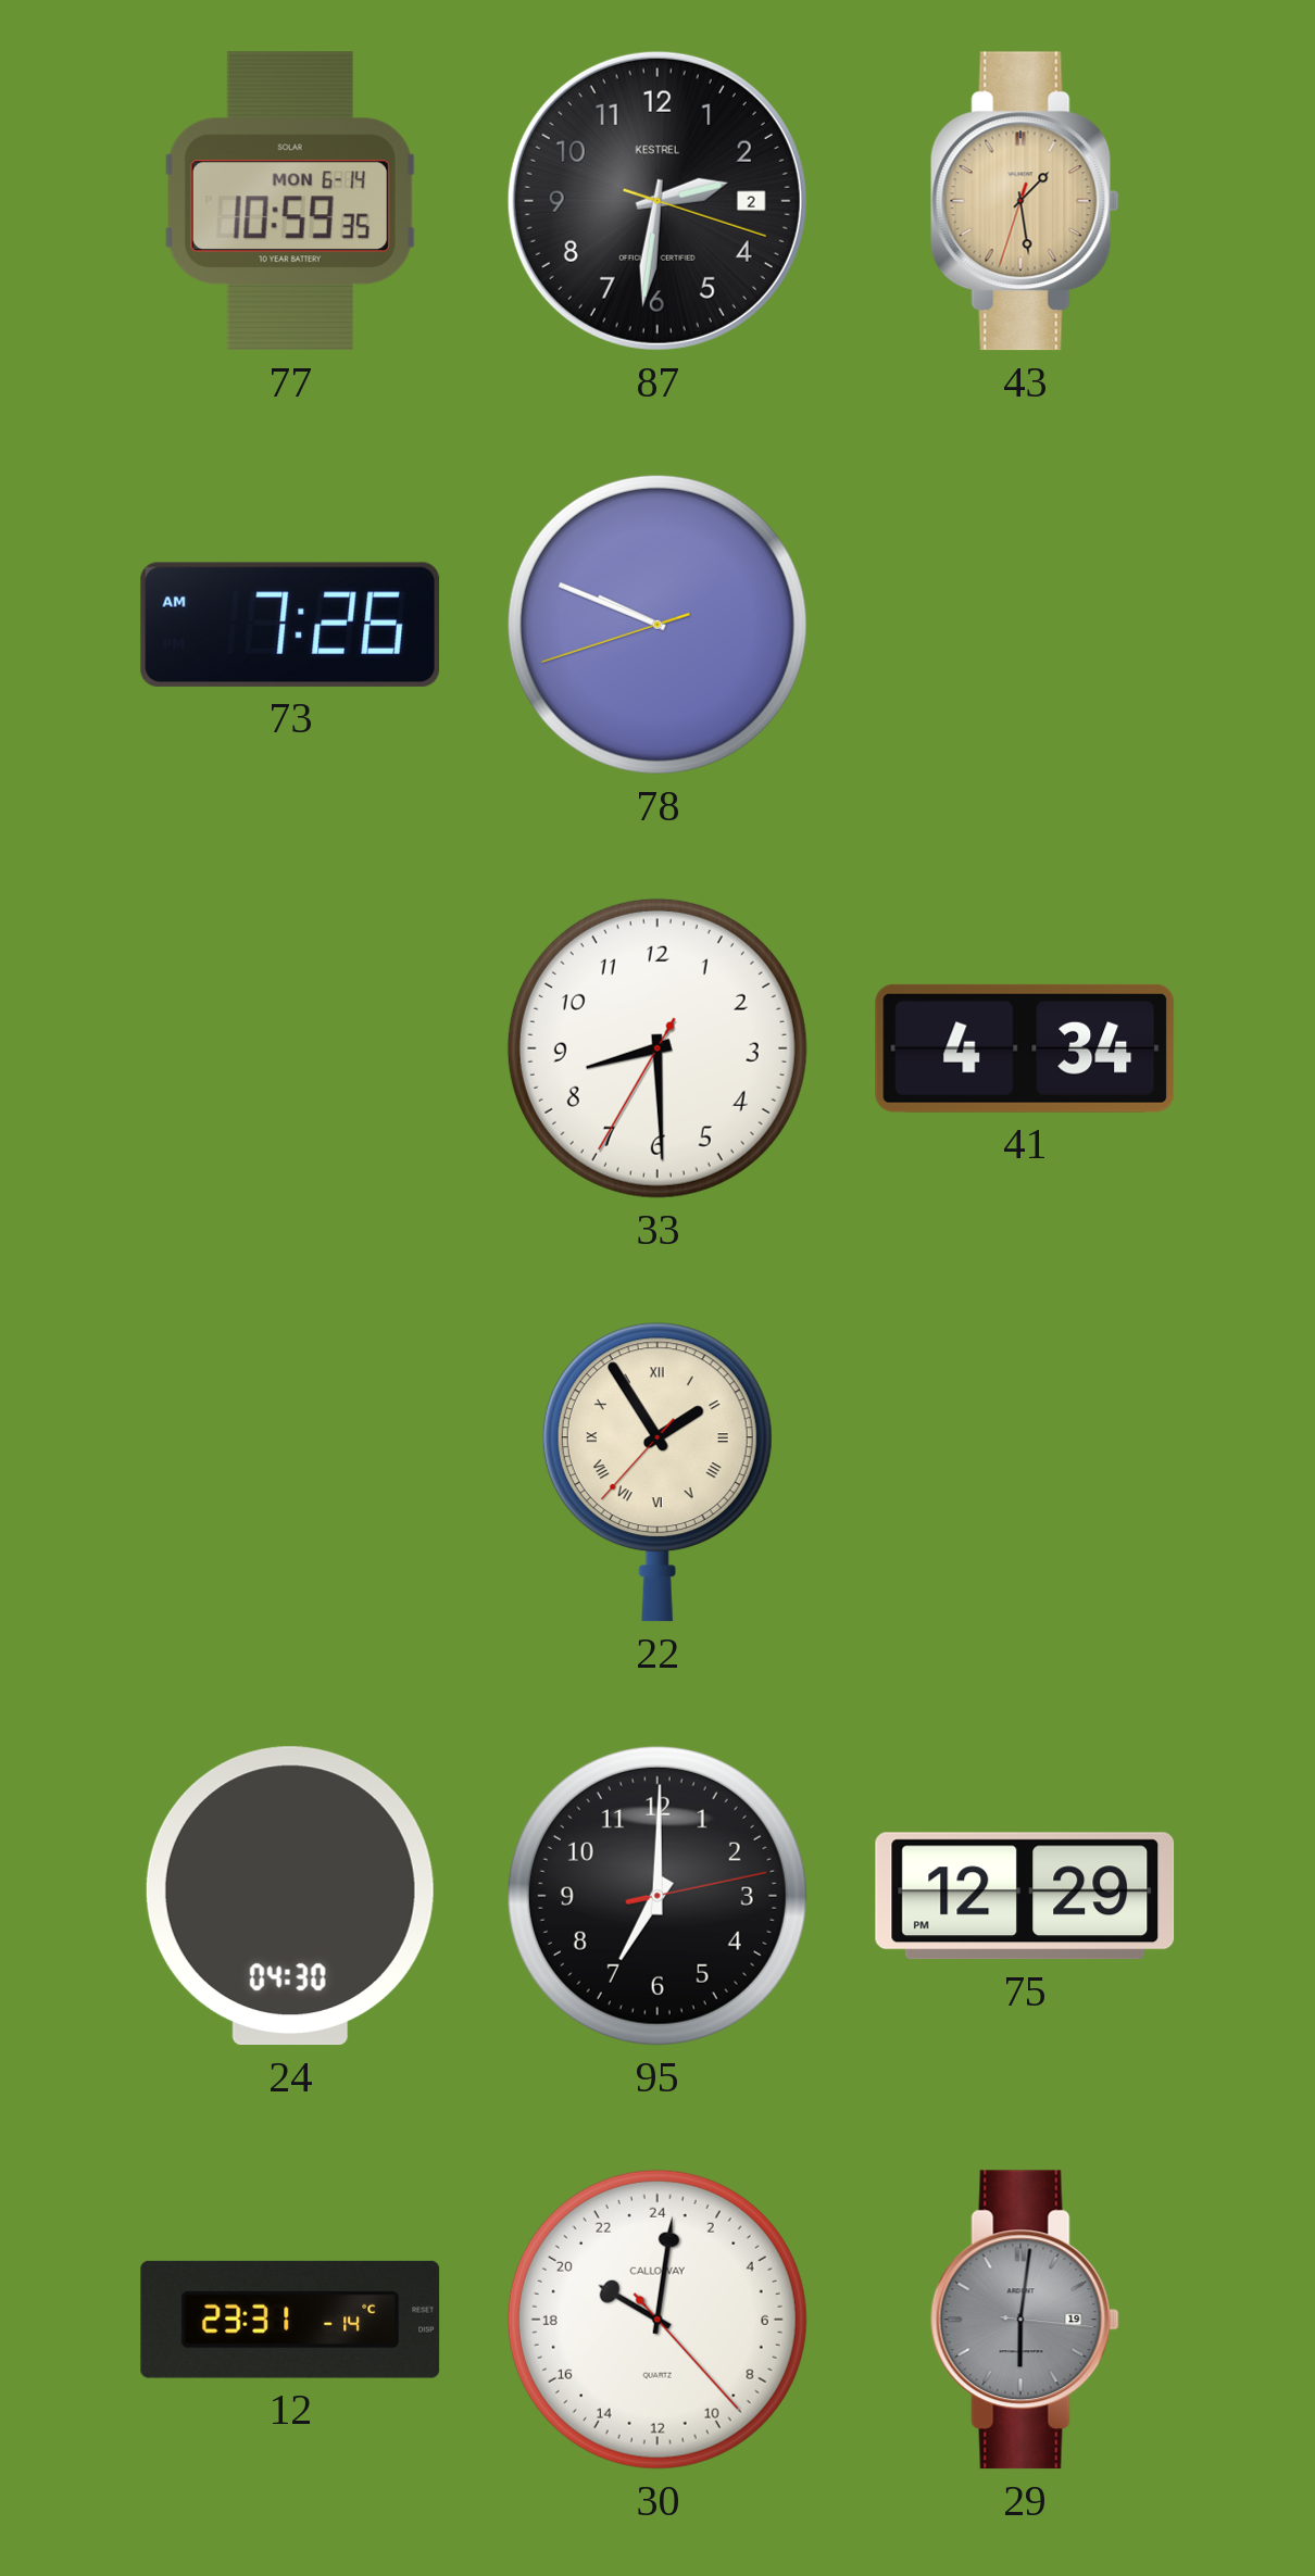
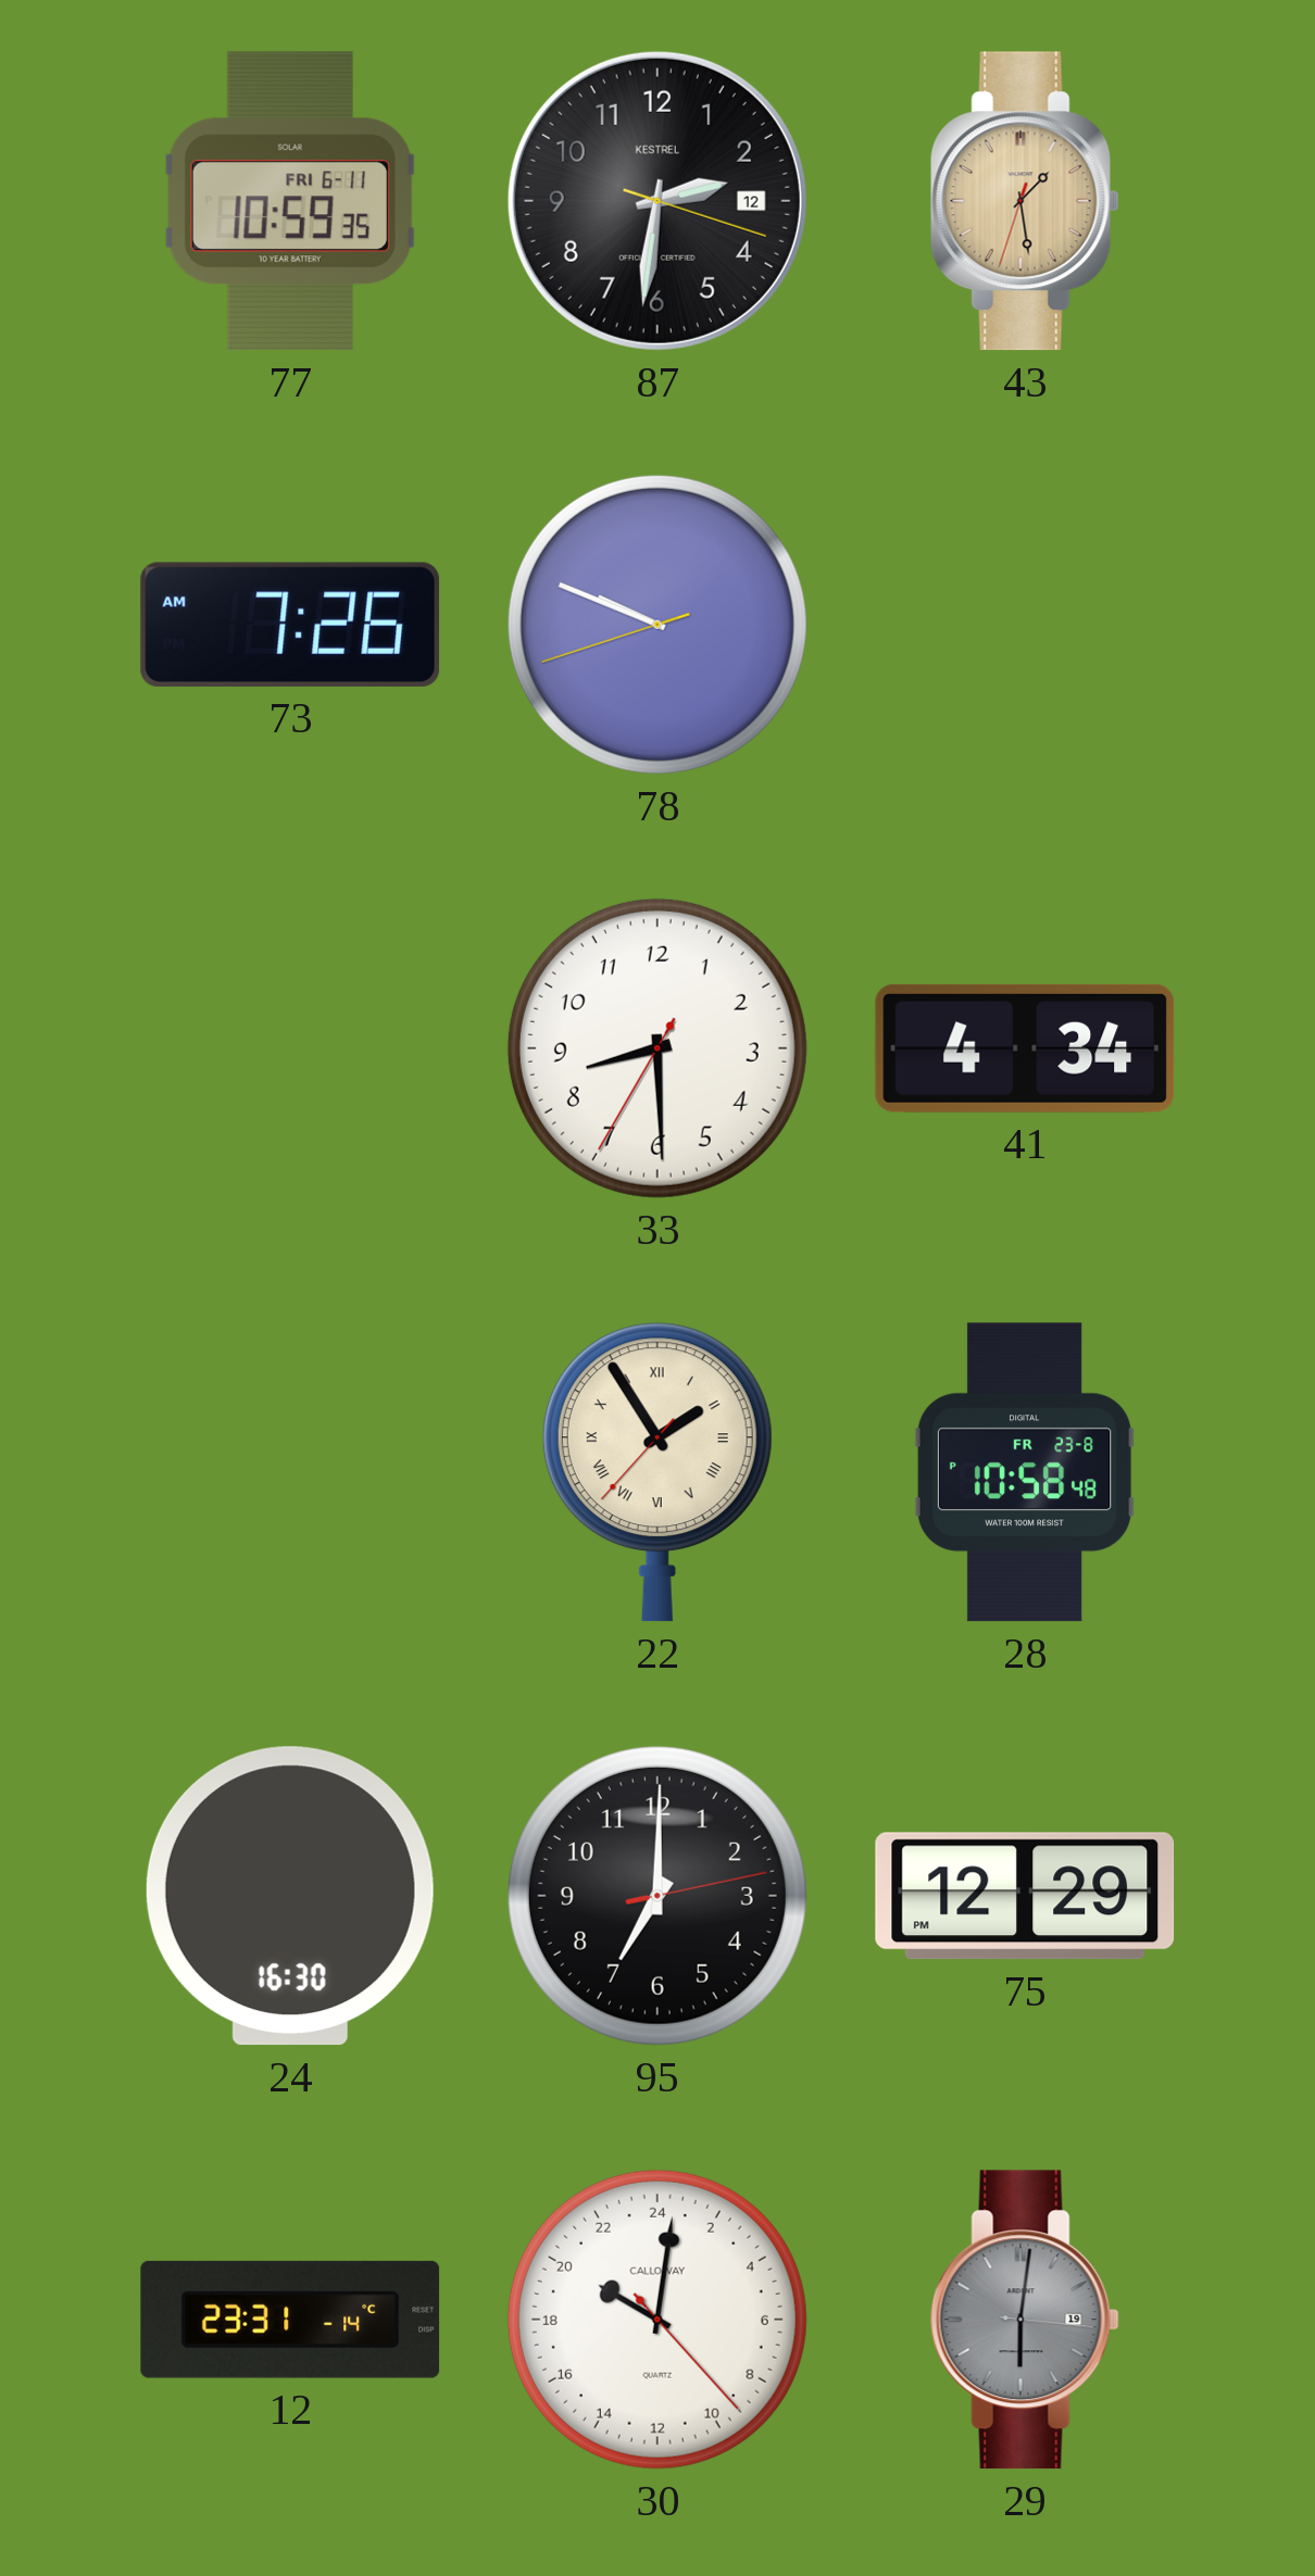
77 date: MON 6-14 -> FRI 6-11
87 date: 2 -> 12
28: none -> 10:58
24: 04:30 -> 16:30
